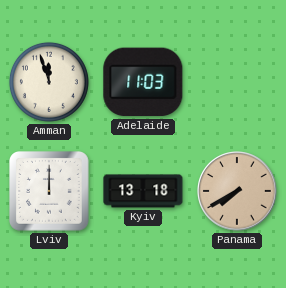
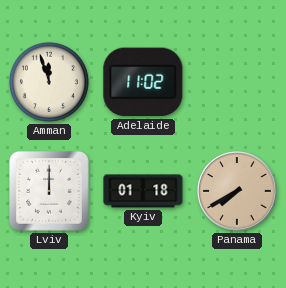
Adelaide: 11:03 -> 11:02
Kyiv: 13:18 -> 01:18
